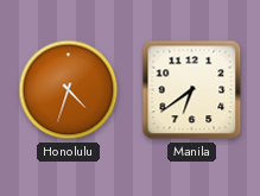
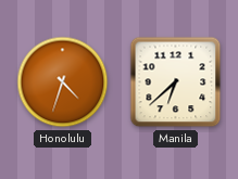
Manila: 6:39 -> 6:38
